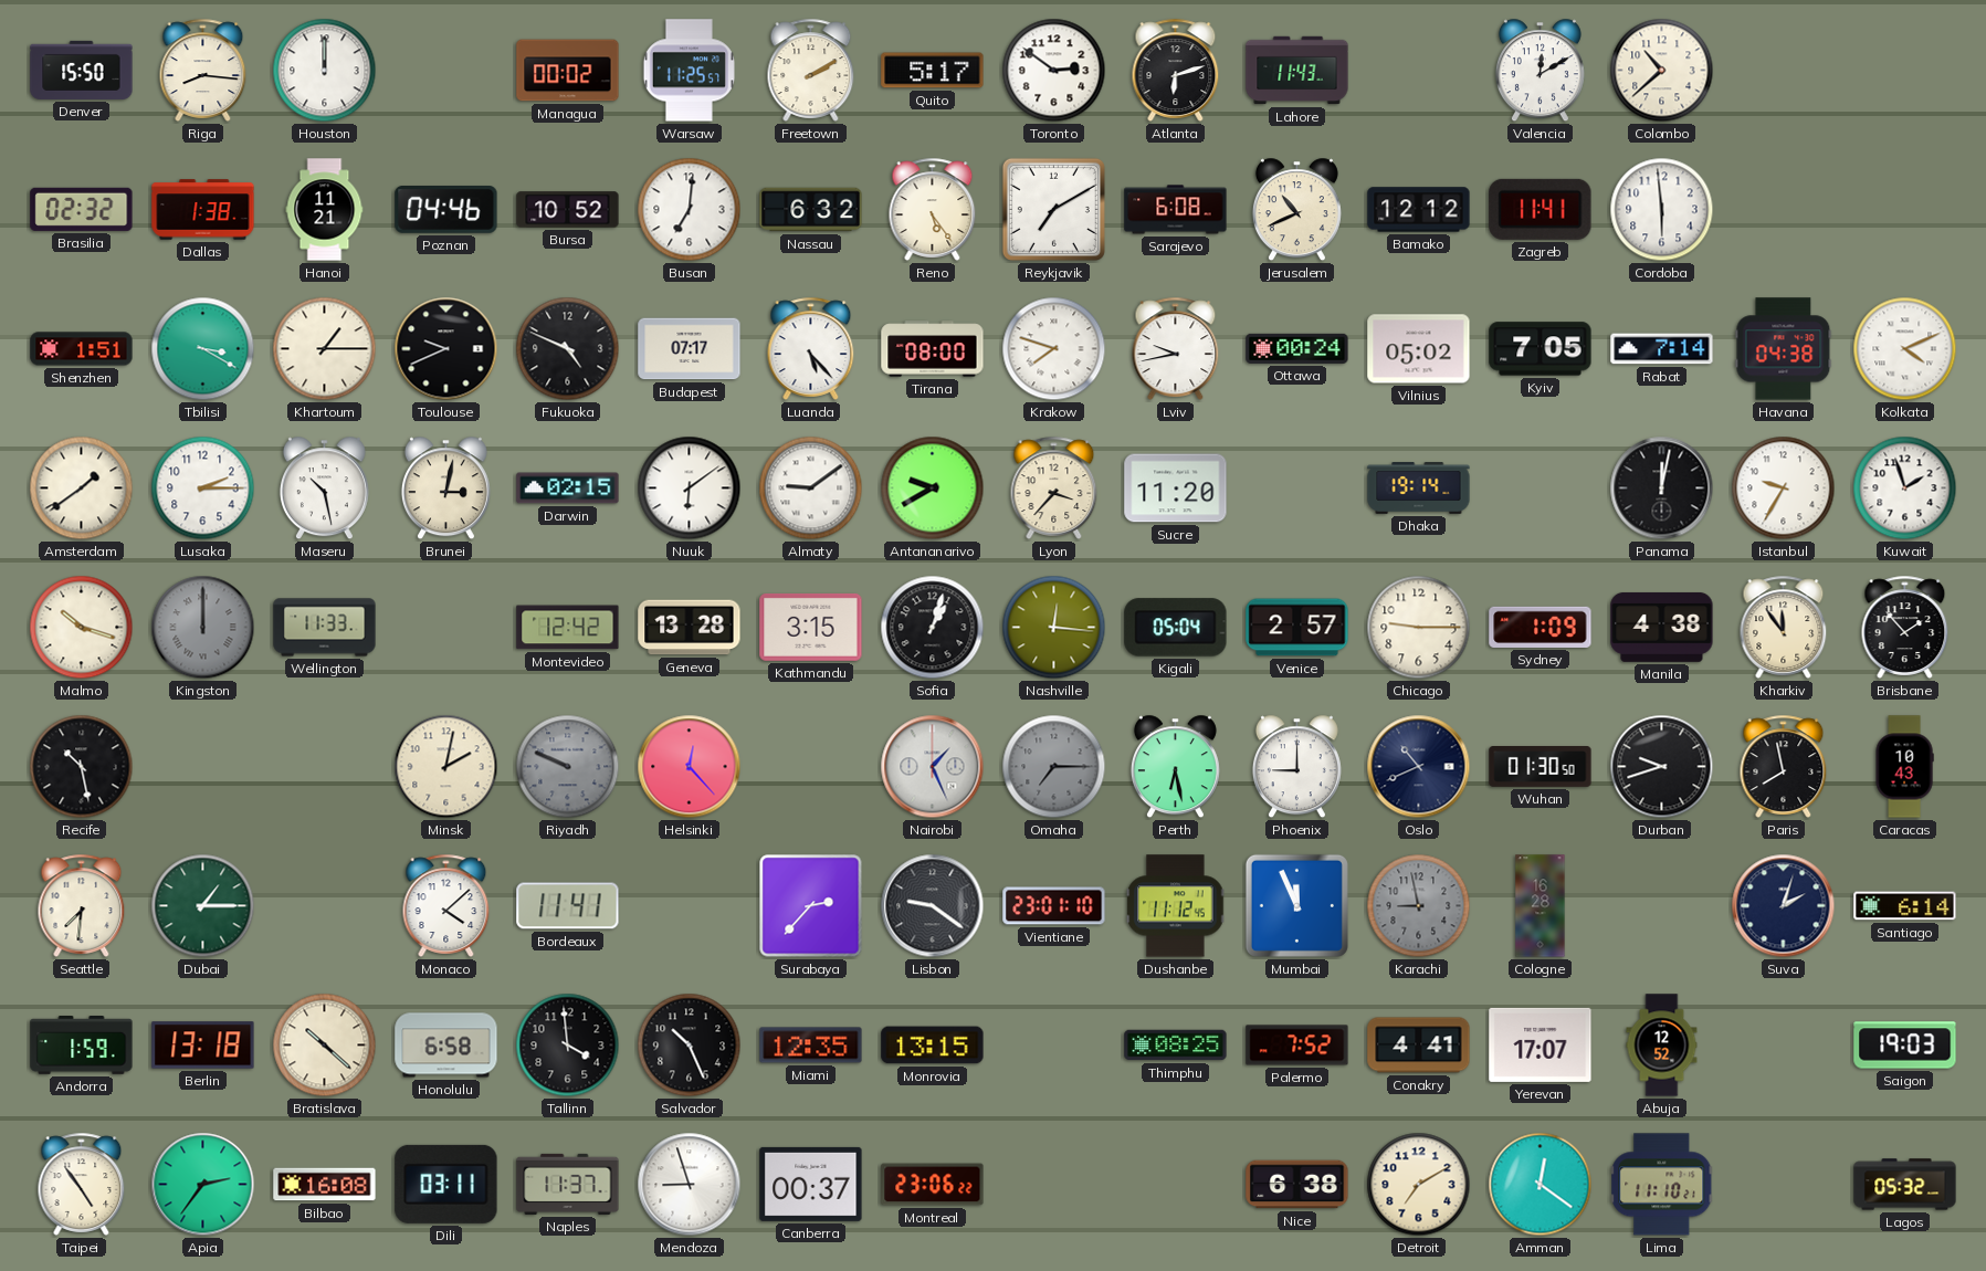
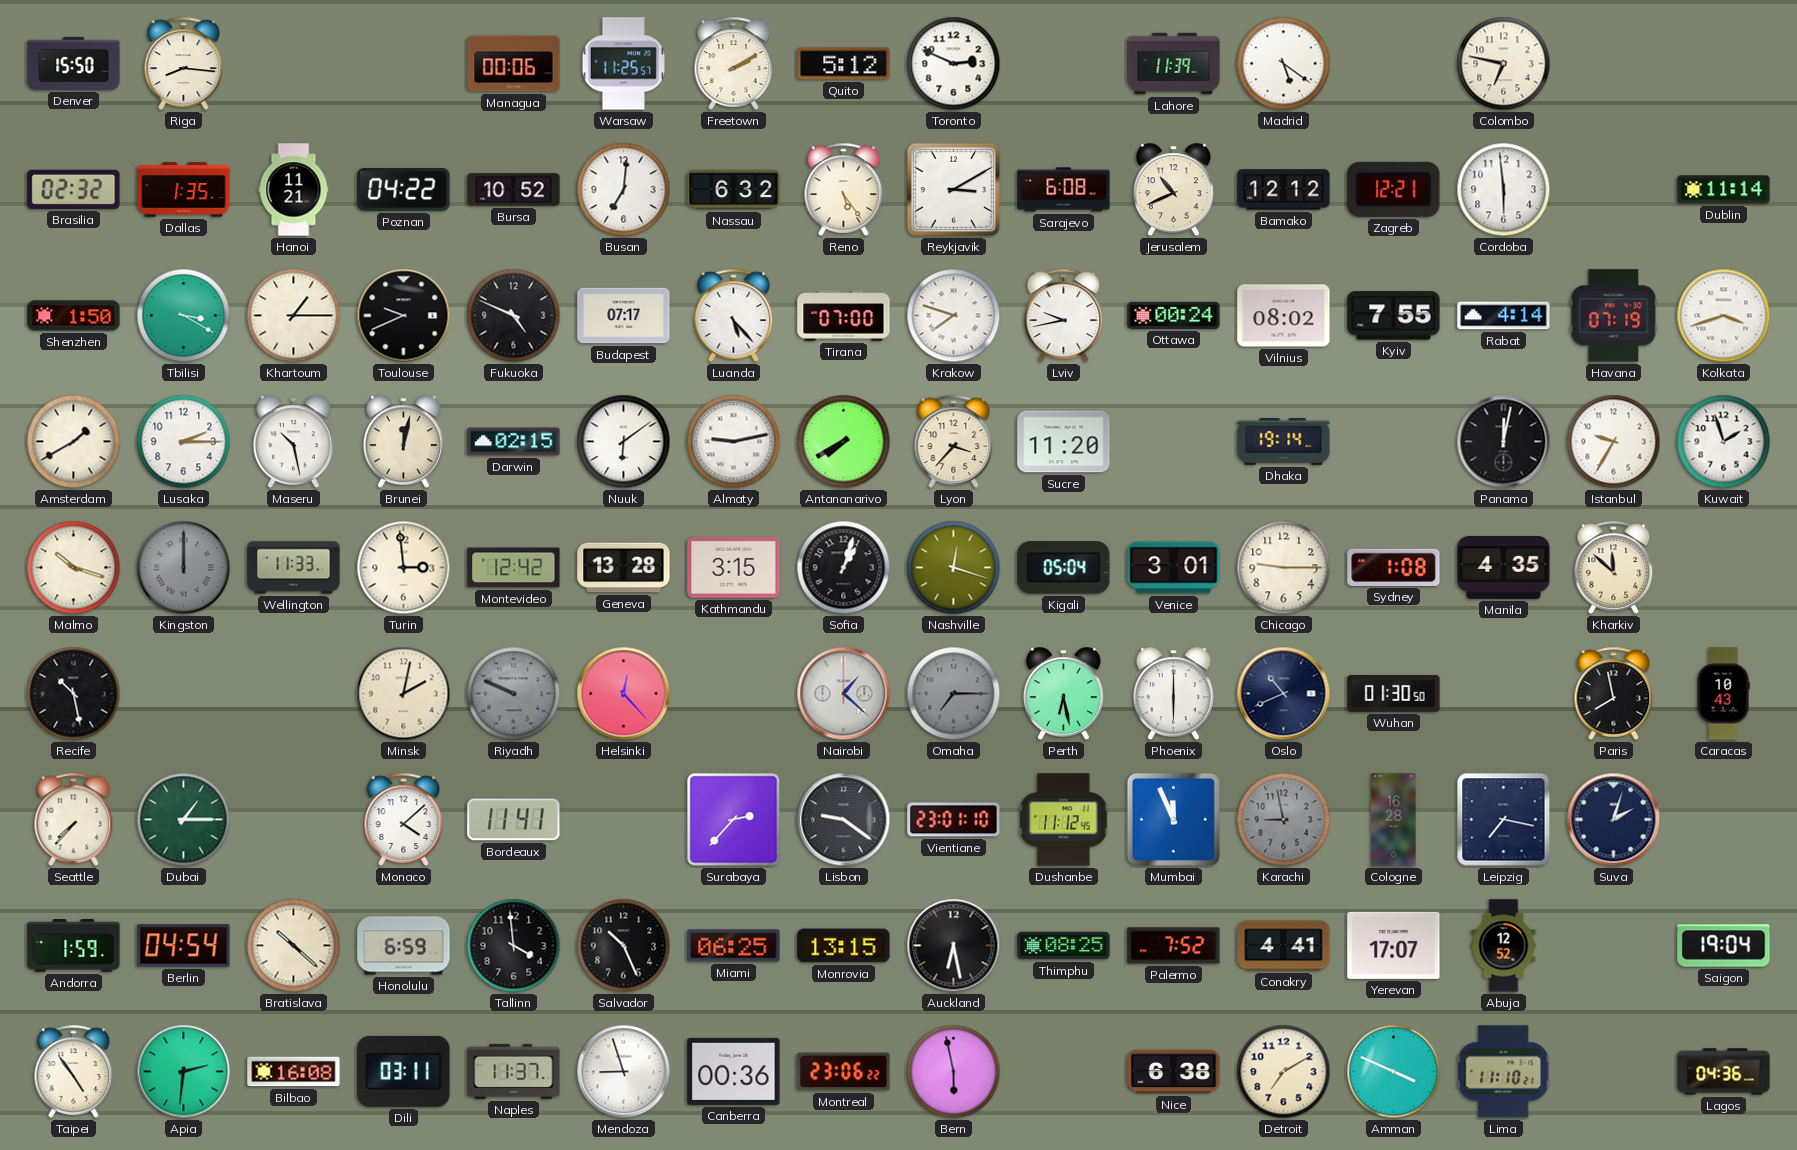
Houston: 12:00 -> none
Managua: 00:02 -> 00:06
Quito: 5:17 -> 5:12
Toronto: 2:51 -> 2:49
Atlanta: 6:12 -> none
Lahore: 11:43 -> 11:39
Madrid: none -> 5:21
Valencia: 12:10 -> none
Colombo: 10:38 -> 6:47
Dallas: 1:38 -> 1:35
Poznan: 04:46 -> 04:22
Reykjavik: 7:10 -> 3:10
Zagreb: 11:41 -> 12:21
Dublin: none -> 11:14
Shenzhen: 1:51 -> 1:50
Tirana: 08:00 -> 07:00
Vilnius: 05:02 -> 08:02
Kyiv: 7:05 -> 7:55
Rabat: 7:14 -> 4:14
Havana: 04:38 -> 07:19
Kolkata: 4:11 -> 3:42
Amsterdam: 1:39 -> 1:40
Brunei: 3:02 -> 12:02
Almaty: 9:09 -> 9:13
Antananarivo: 9:40 -> 7:40
Turin: none -> 2:59
Nashville: 12:16 -> 12:18
Venice: 2:57 -> 3:01
Sydney: 1:09 -> 1:08
Manila: 4:38 -> 4:35
Kharkiv: 11:54 -> 11:52
Brisbane: 1:53 -> none
Nairobi: 1:26 -> 1:22
Phoenix: 9:00 -> 6:00
Durban: 9:42 -> none
Seattle: 7:31 -> 7:37
Leipzig: none -> 7:17
Santiago: 6:14 -> none
Berlin: 13:18 -> 04:54
Honolulu: 6:58 -> 6:59
Miami: 12:35 -> 06:25
Auckland: none -> 6:28
Saigon: 19:03 -> 19:04
Apia: 2:36 -> 2:31
Canberra: 00:37 -> 00:36
Bern: none -> 5:58
Amman: 12:21 -> 3:49
Lagos: 05:32 -> 04:36
